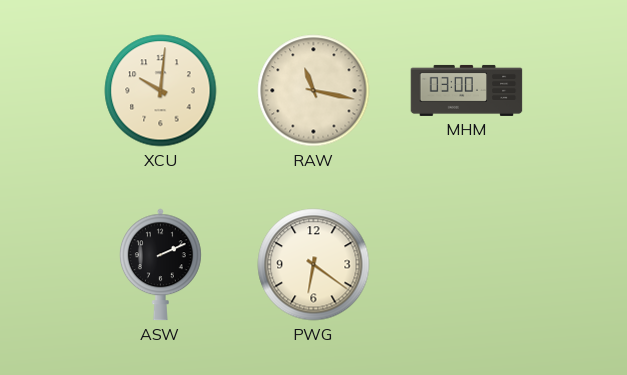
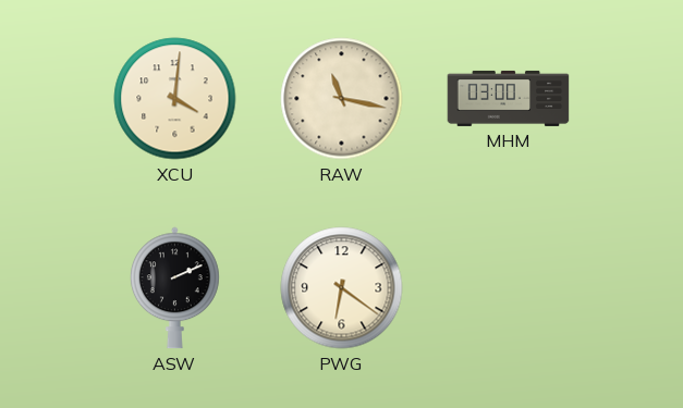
XCU: 10:01 -> 4:01
